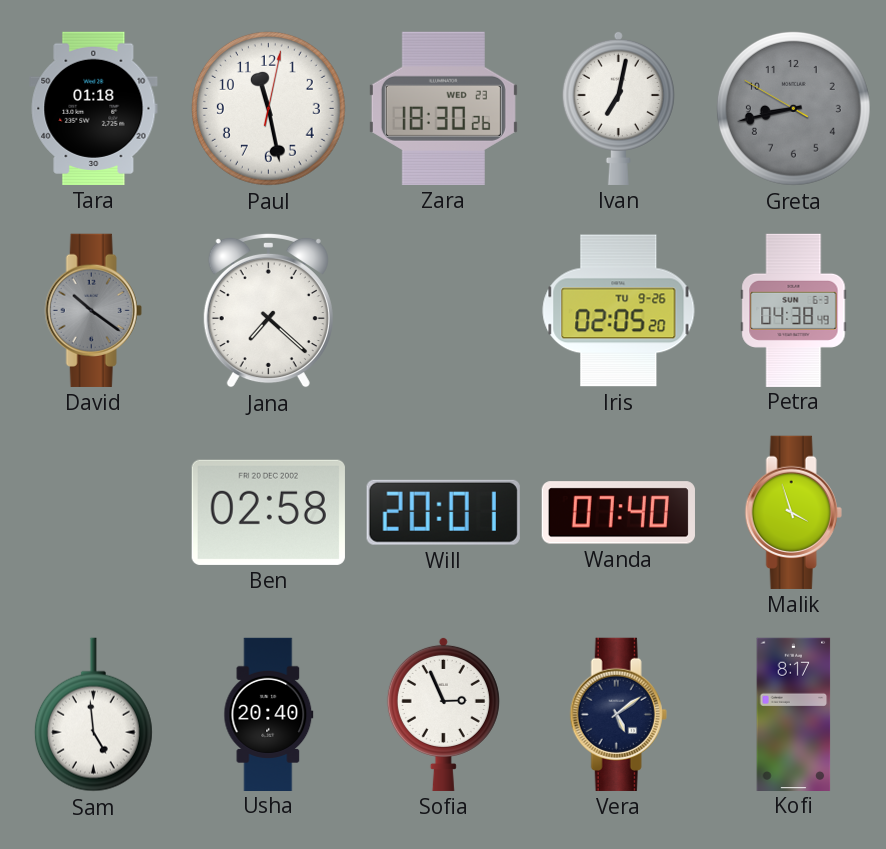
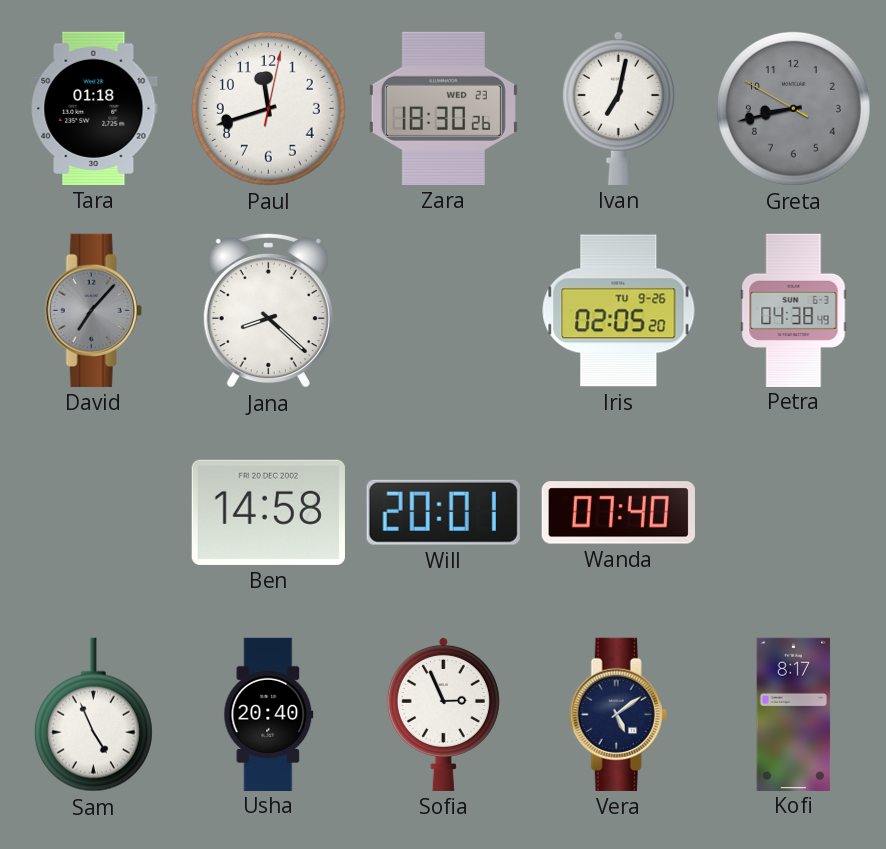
Paul: 11:28 -> 11:42
David: 10:21 -> 7:07
Jana: 7:22 -> 8:22
Ben: 02:58 -> 14:58
Malik: 3:57 -> none
Sam: 4:59 -> 4:56
